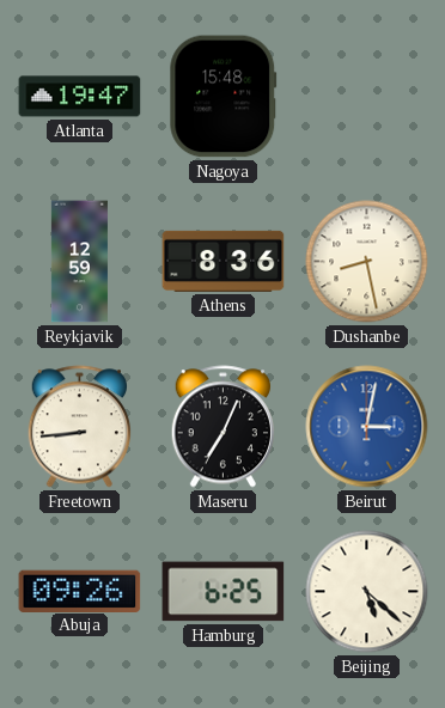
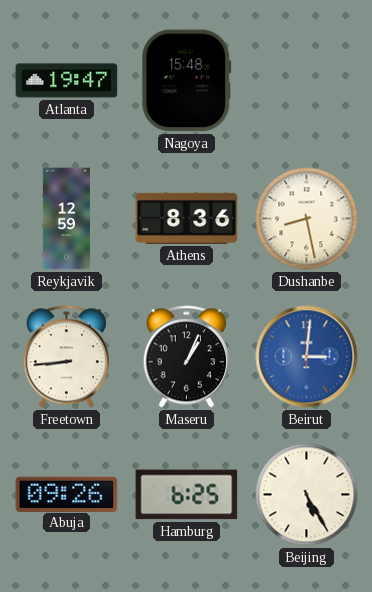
Maseru: 7:04 -> 1:04
Beirut: 3:02 -> 3:01
Beijing: 5:22 -> 5:25
